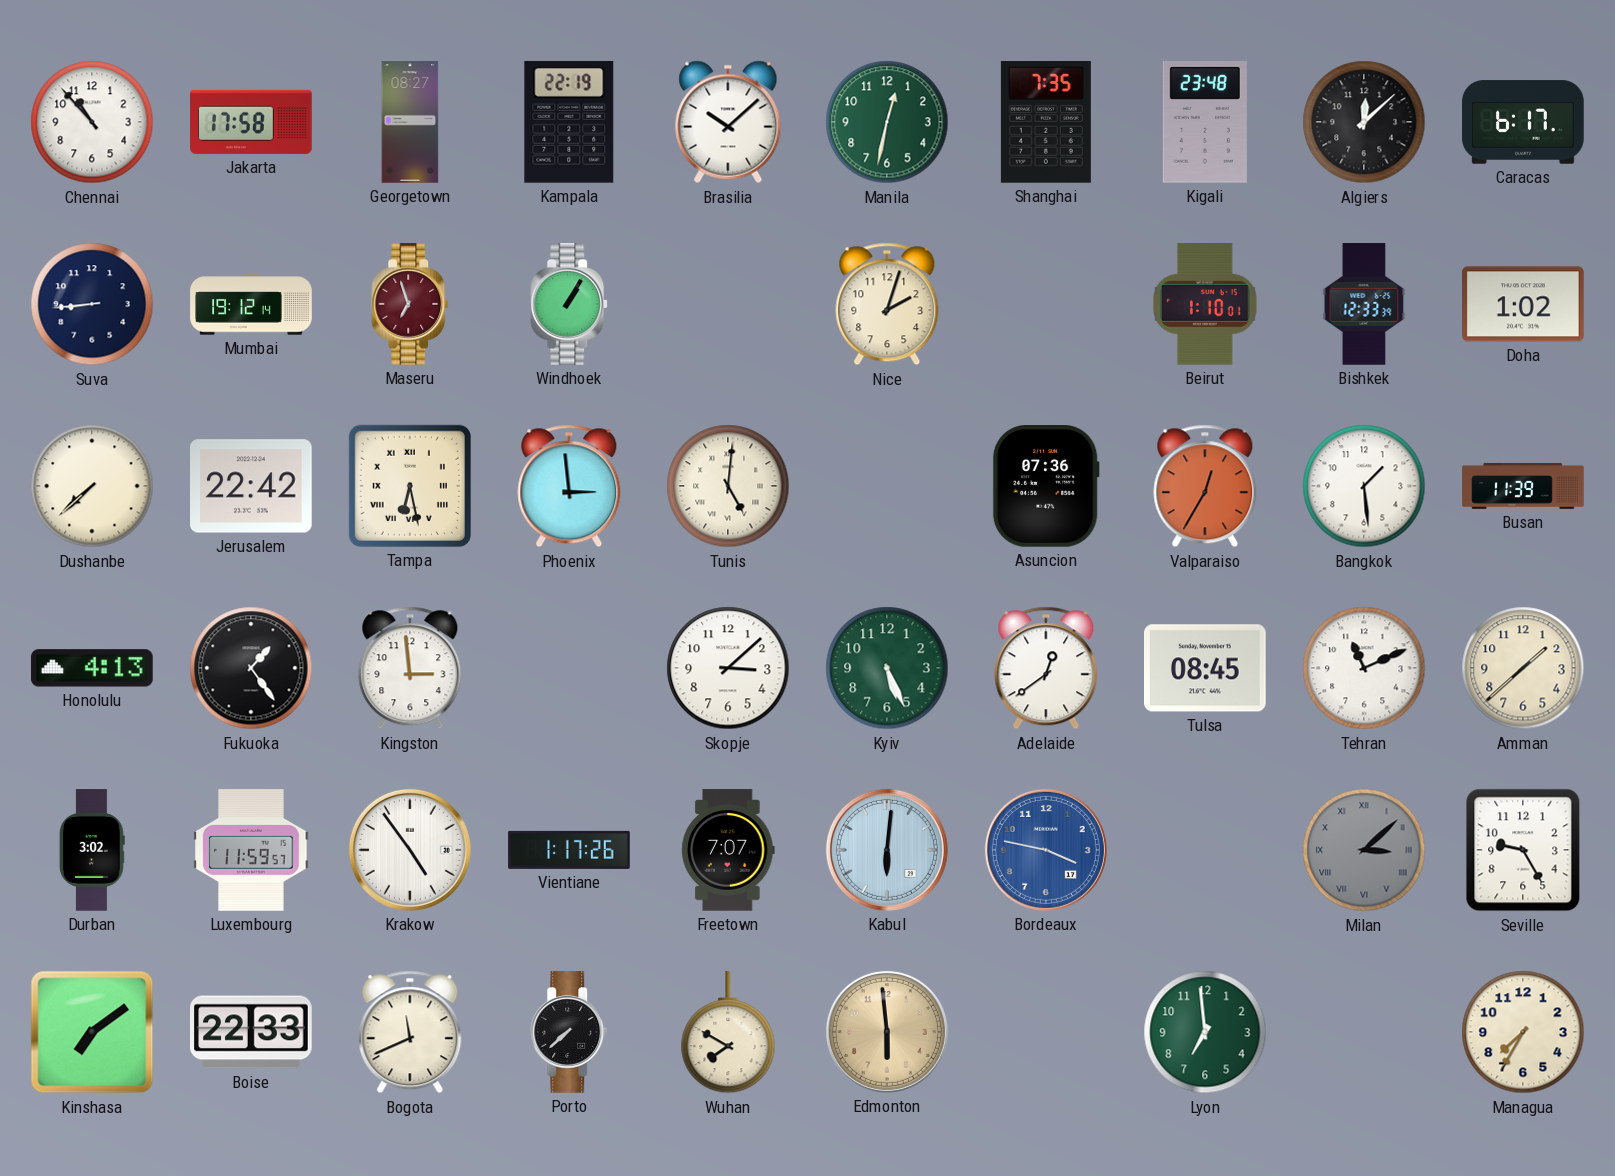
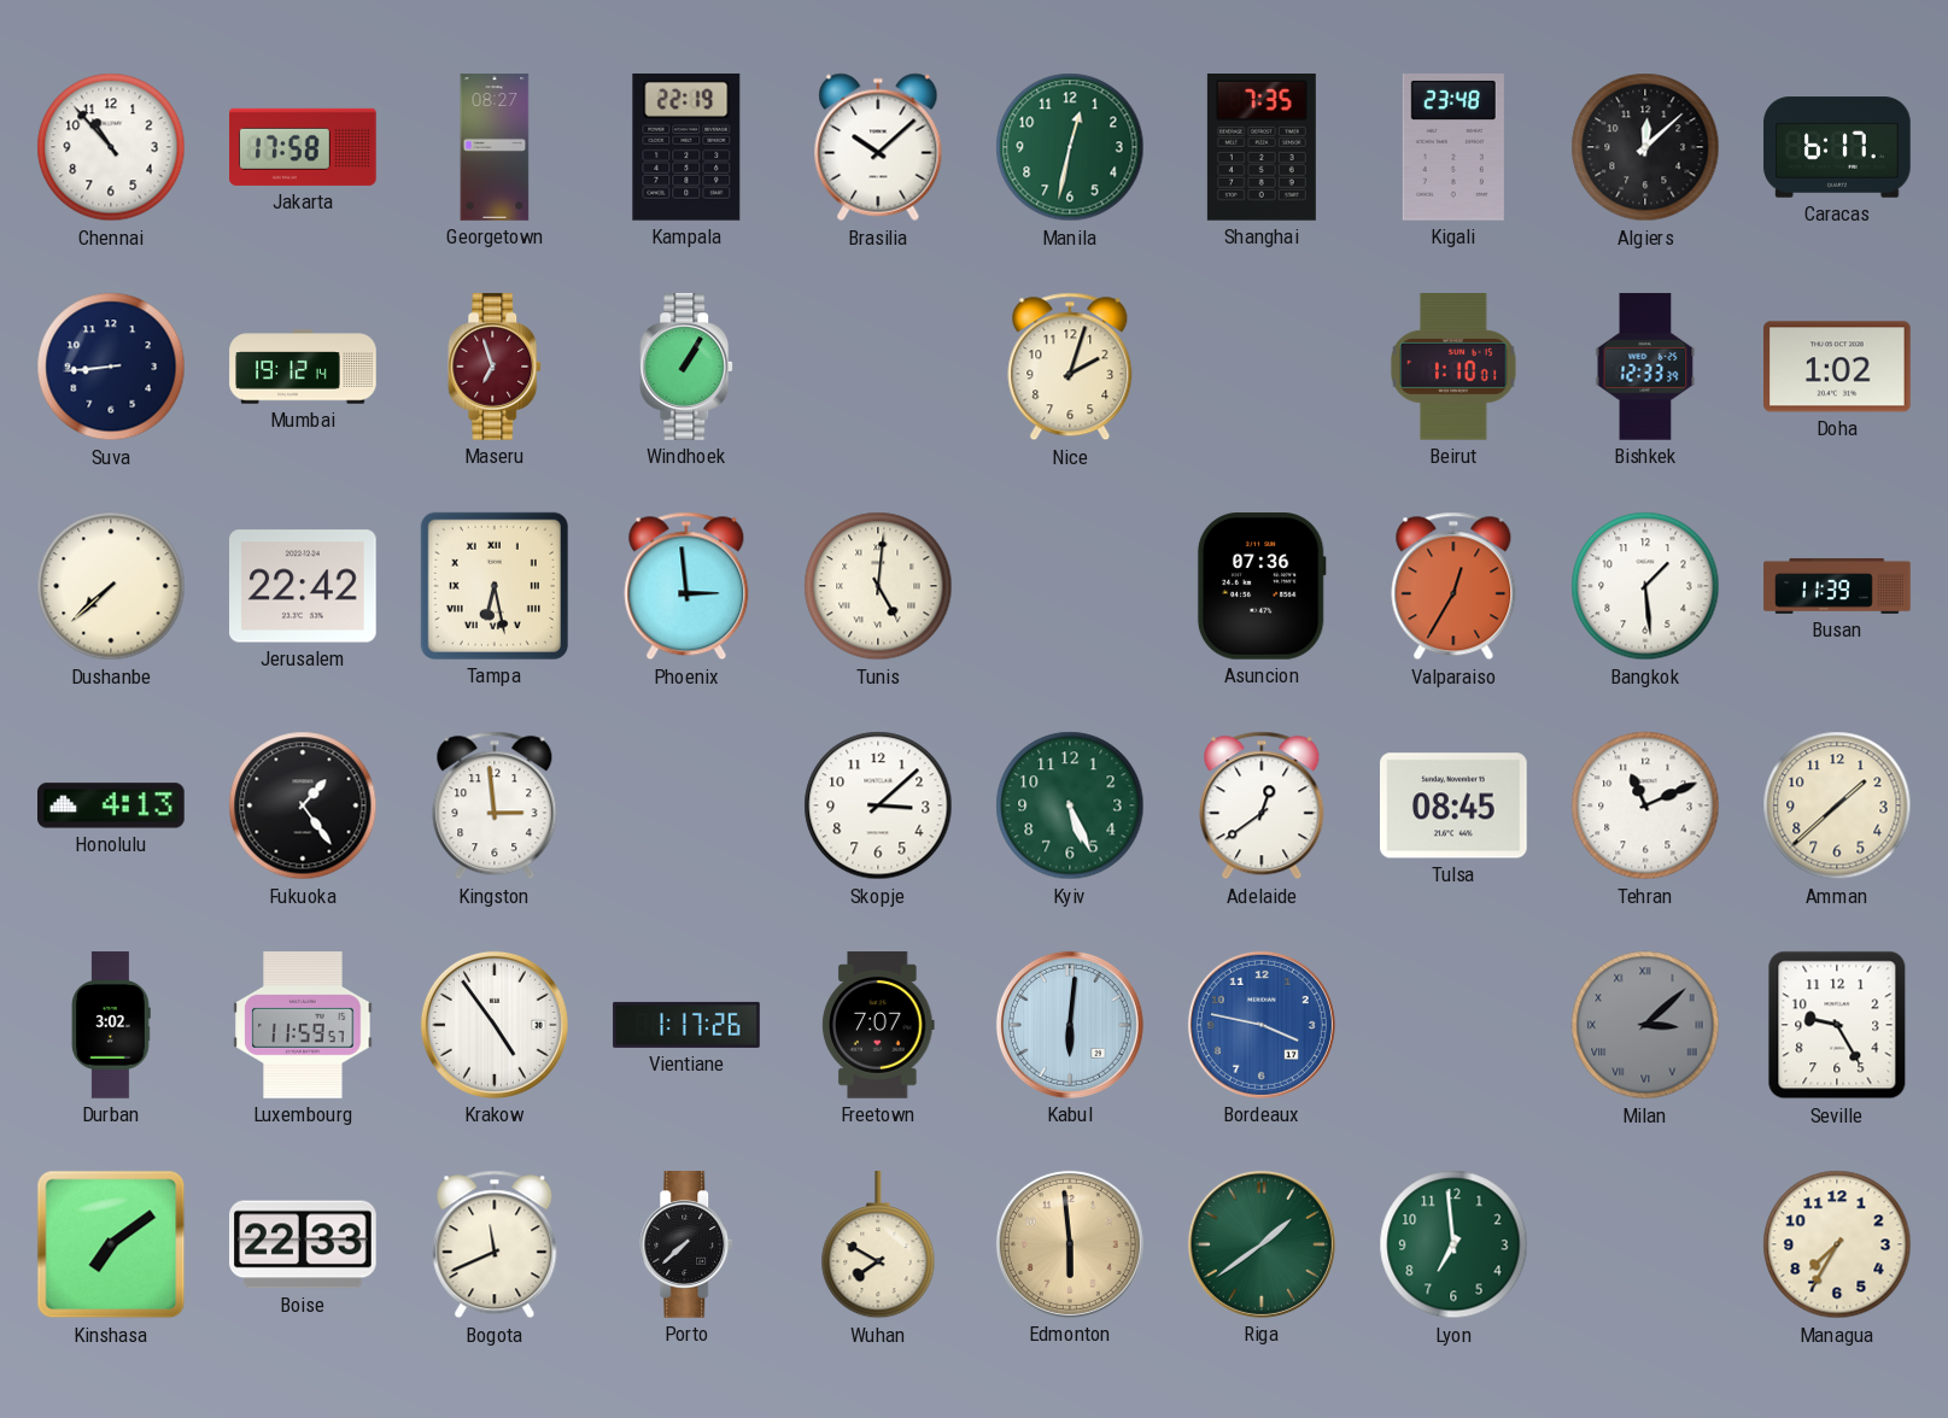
Riga: none -> 1:39
